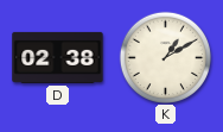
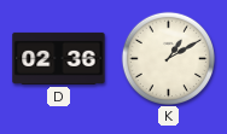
D: 02:38 -> 02:36
